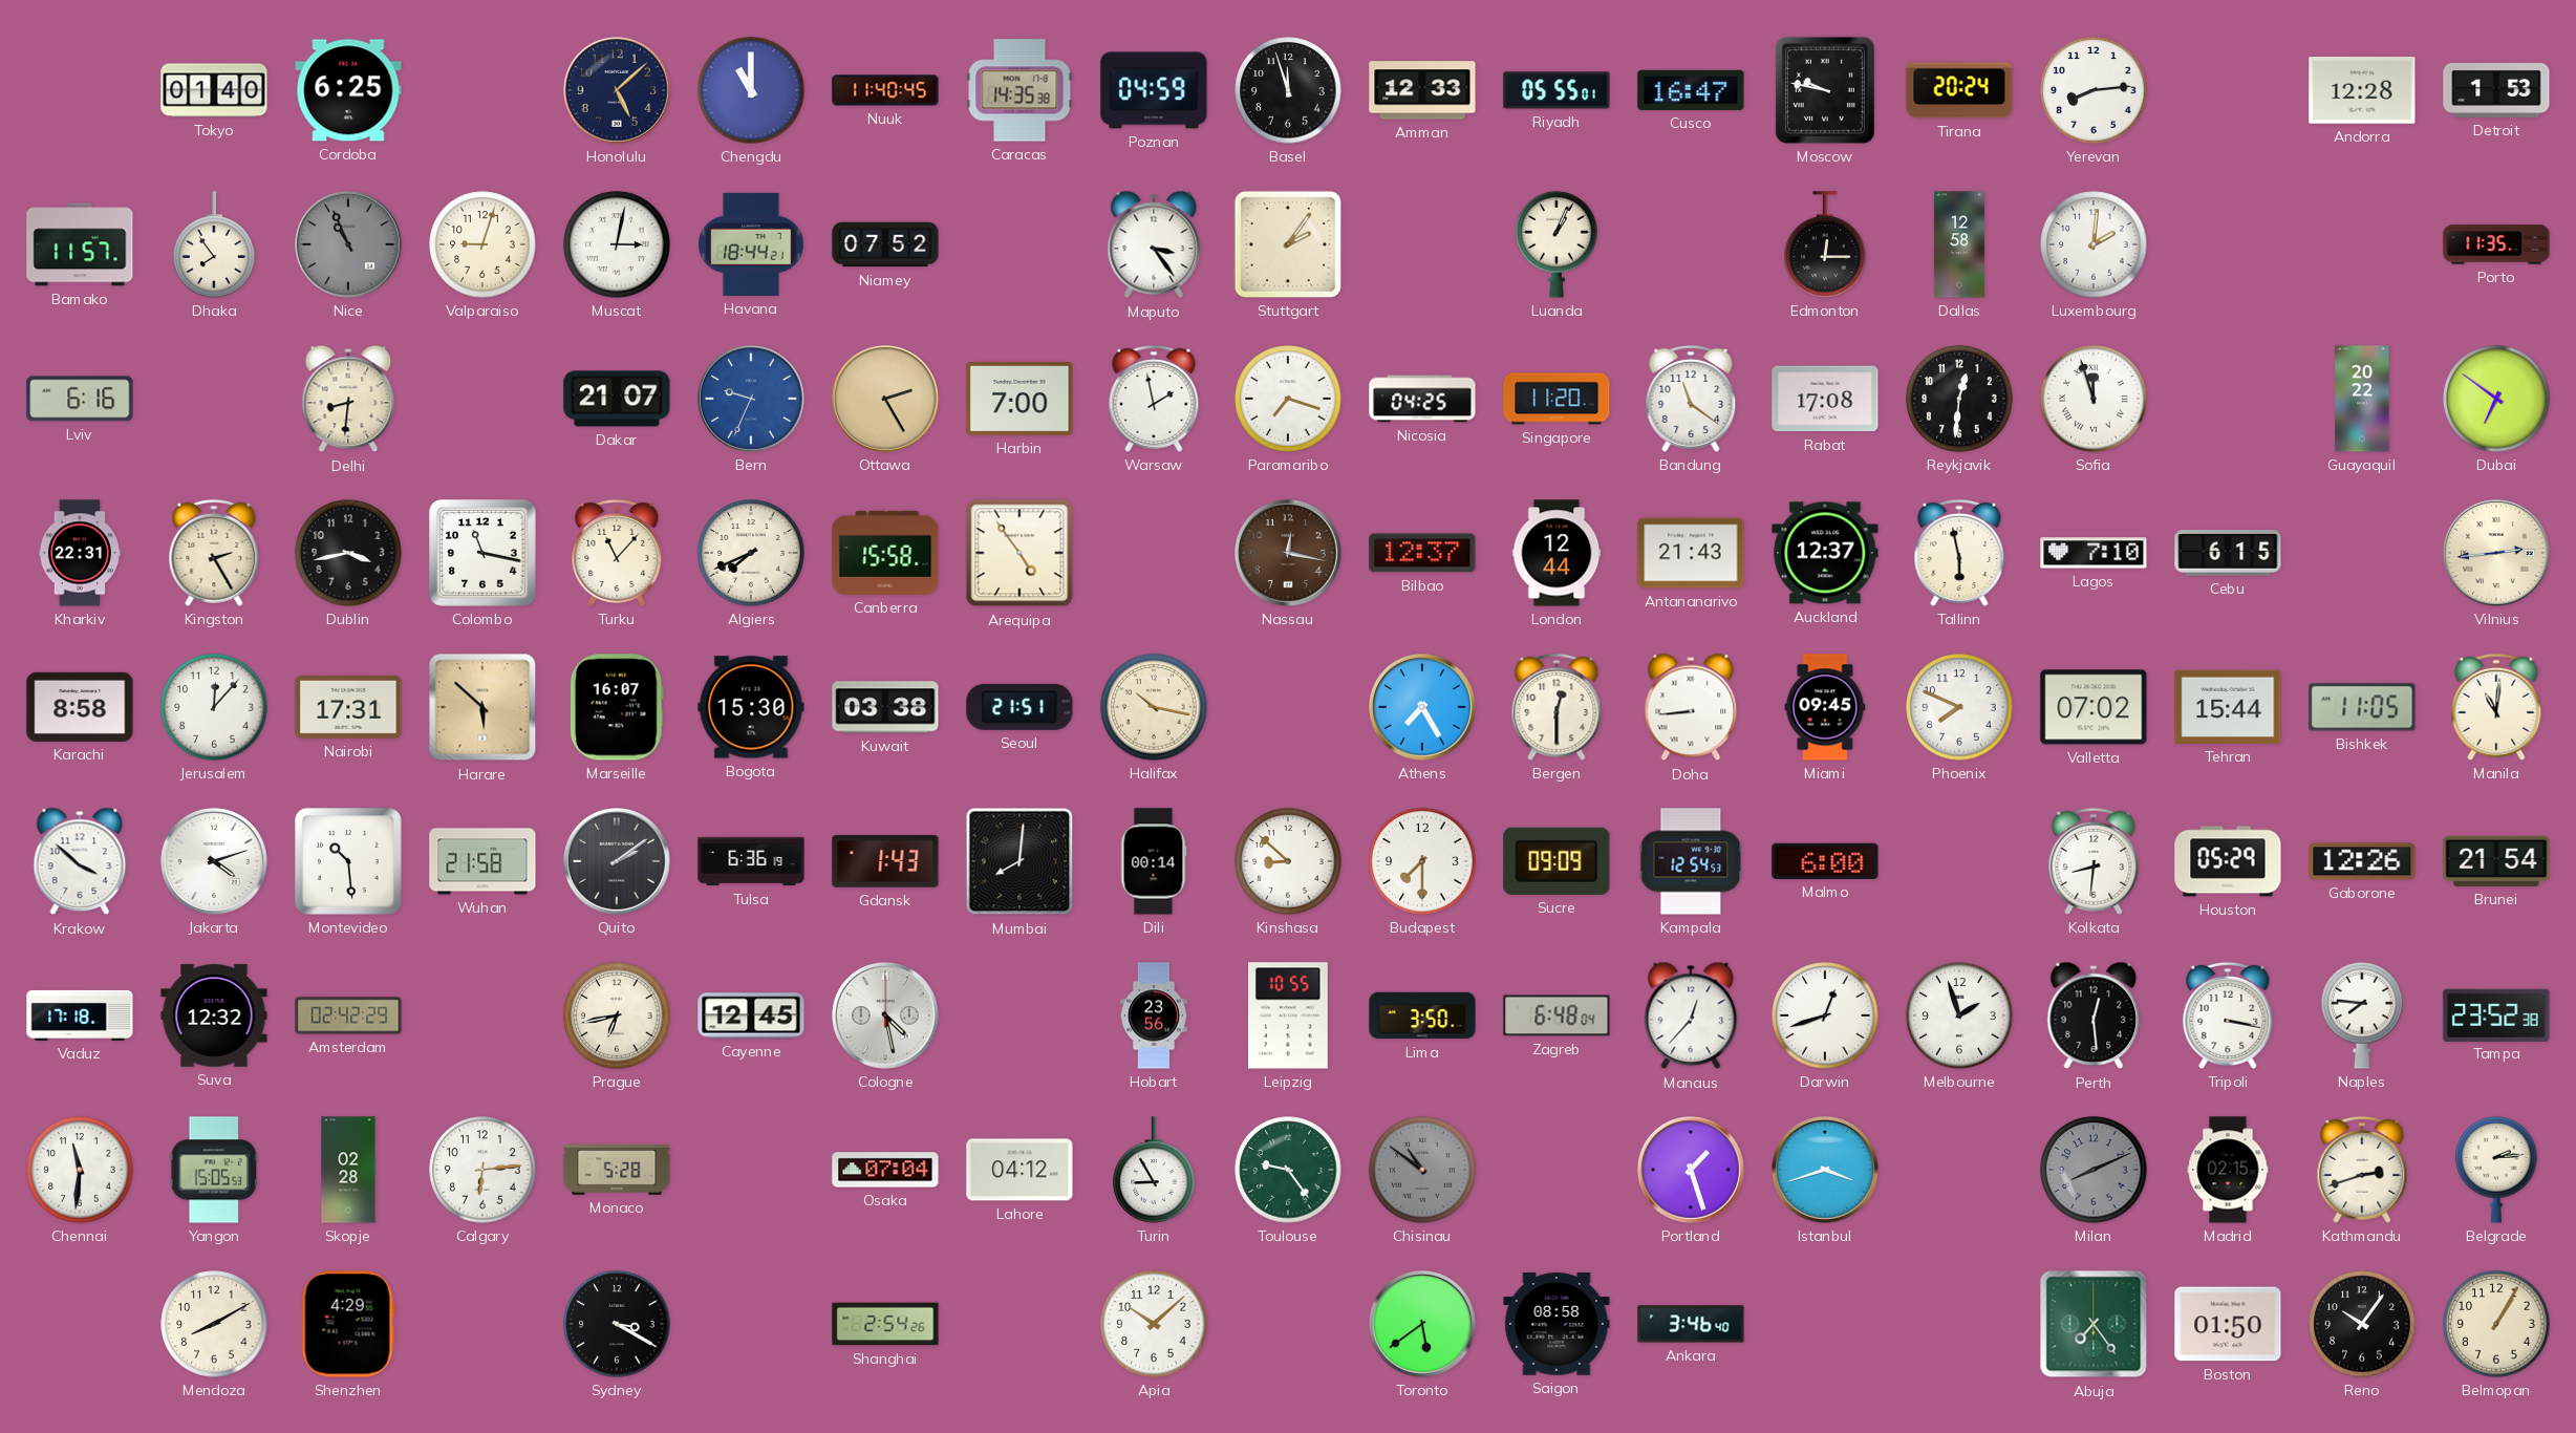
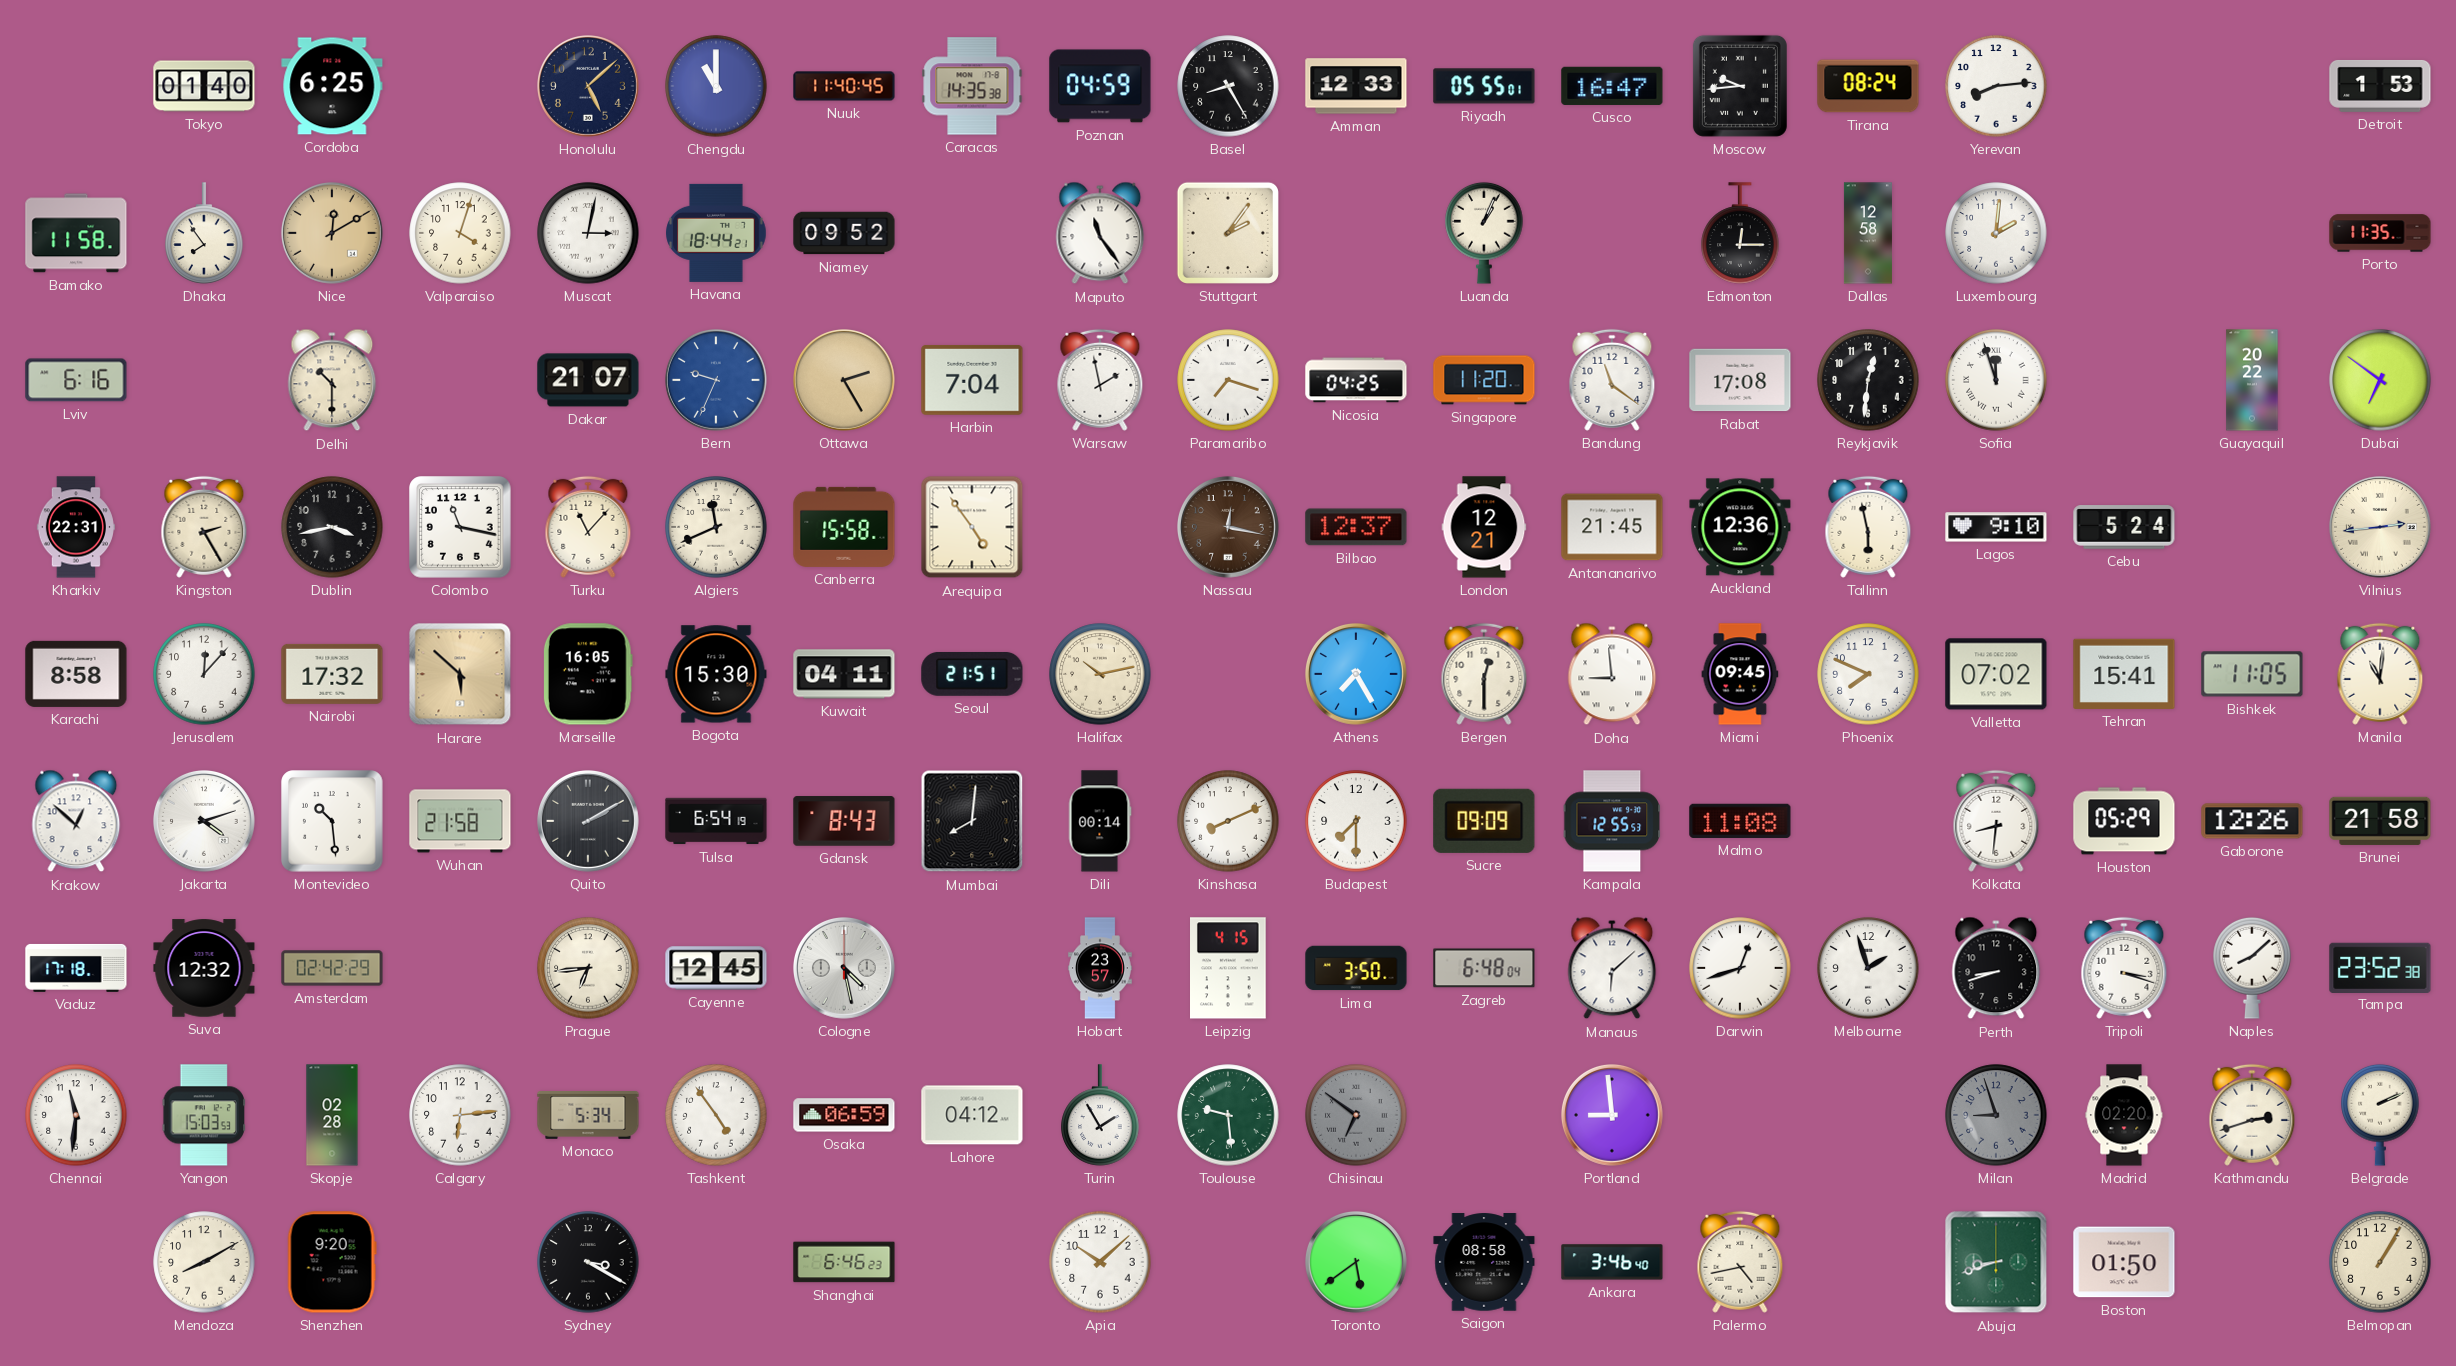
Basel: 11:57 -> 8:25
Moscow: 9:47 -> 9:44
Tirana: 20:24 -> 08:24
Andorra: 12:28 -> none
Bamako: 11:57 -> 11:58
Nice: 10:56 -> 12:10
Nice dial: grey -> champagne
Valparaiso: 9:03 -> 4:03
Niamey: 07:52 -> 09:52
Maputo: 3:24 -> 11:24
Delhi: 8:31 -> 10:30
Harbin: 7:00 -> 7:04
Algiers: 7:41 -> 11:41
London: 12:44 -> 12:21
Antananarivo: 21:43 -> 21:45
Auckland: 12:37 -> 12:36
Lagos: 7:10 -> 9:10
Cebu: 6:15 -> 5:24
Nairobi: 17:31 -> 17:32
Marseille: 16:07 -> 16:05
Kuwait: 03:38 -> 04:11
Halifax: 10:17 -> 10:13
Doha: 8:44 -> 8:59
Tehran: 15:44 -> 15:41
Krakow: 3:52 -> 12:52
Quito: 2:09 -> 2:10
Tulsa: 6:36 -> 6:54
Gdansk: 1:43 -> 8:43
Kinshasa: 8:52 -> 8:11
Kampala: 12:54 -> 12:55
Malmo: 6:00 -> 11:08
Brunei: 21:54 -> 21:58
Prague: 6:43 -> 6:44
Hobart: 23:56 -> 23:57
Leipzig: 10:55 -> 4:15
Manaus: 12:37 -> 6:08
Perth: 12:29 -> 8:42
Tripoli: 3:17 -> 3:18
Naples: 7:46 -> 8:08
Yangon: 15:05 -> 15:03
Monaco: 5:28 -> 5:34
Tashkent: none -> 4:54
Osaka: 07:04 -> 06:59
Turin: 8:55 -> 1:55
Toulouse: 9:24 -> 9:29
Chisinau: 10:51 -> 6:51
Portland: 1:27 -> 8:59
Istanbul: 3:42 -> none
Milan: 8:11 -> 8:57
Madrid: 02:15 -> 02:20
Belgrade: 2:14 -> 2:11
Shenzhen: 4:29 -> 9:20
Shanghai: 2:54 -> 6:46
Palermo: none -> 4:43
Abuja: 7:24 -> 8:42
Reno: 10:06 -> none
